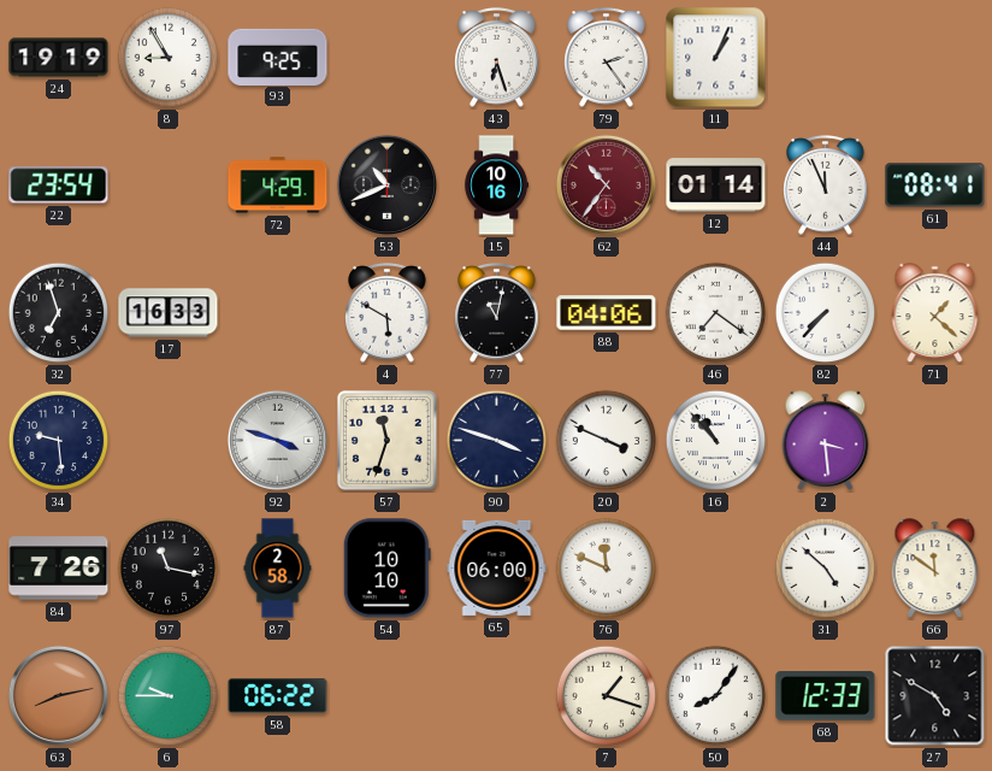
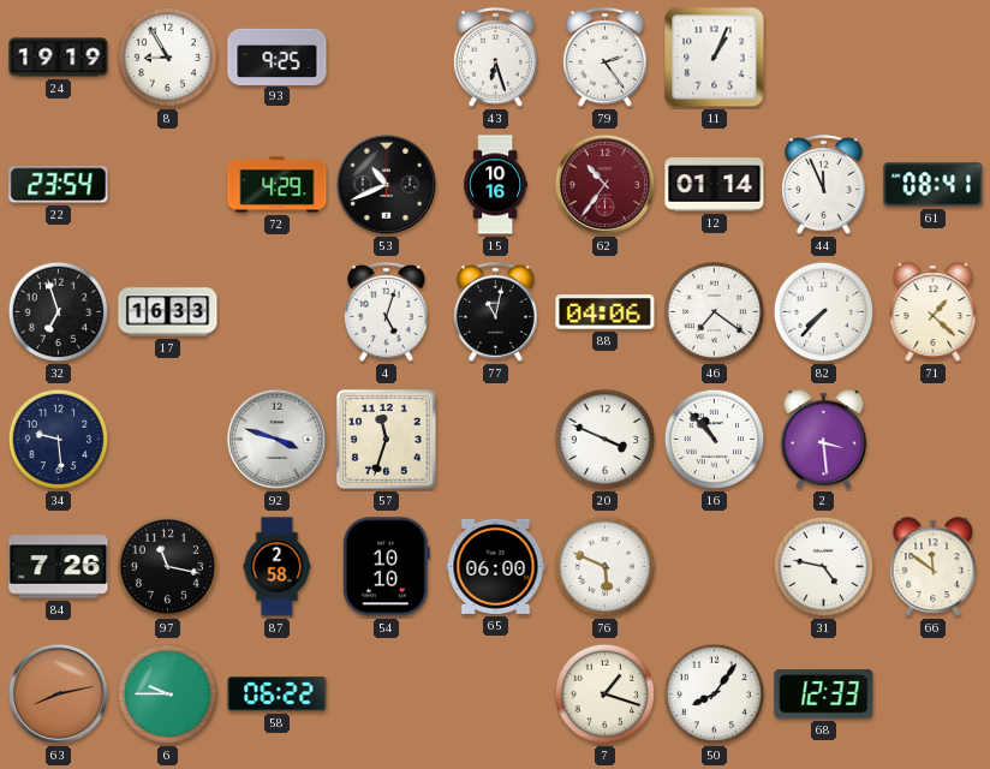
4: 5:50 -> 5:03
90: 3:48 -> none
76: 11:49 -> 5:49
31: 4:52 -> 4:47
27: 4:50 -> none
